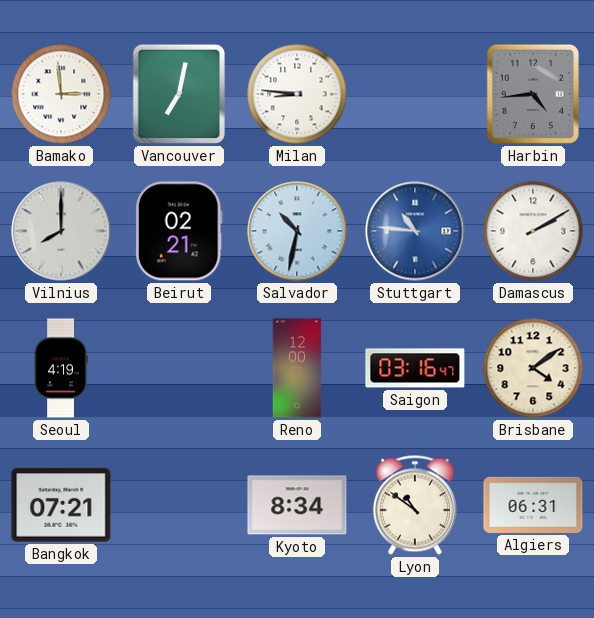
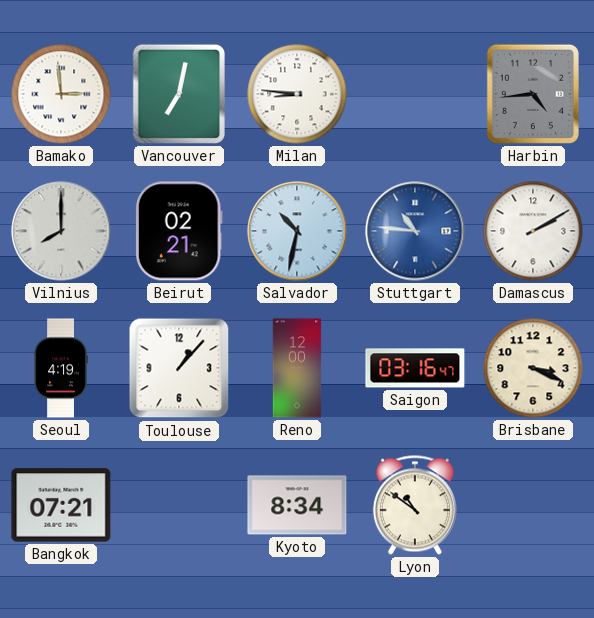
Toulouse: none -> 1:07
Brisbane: 4:09 -> 3:19
Algiers: 06:31 -> none
